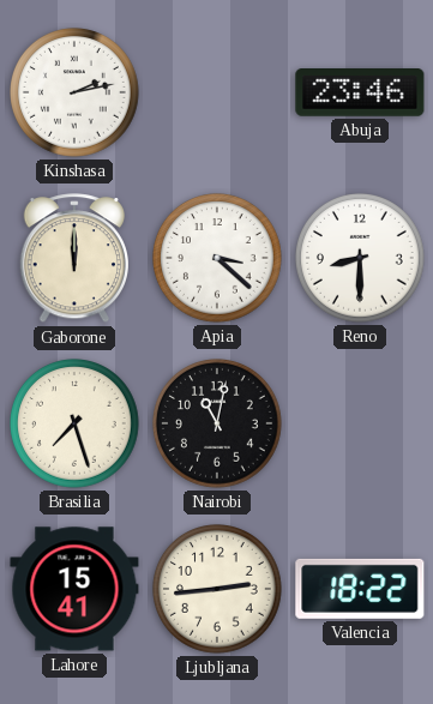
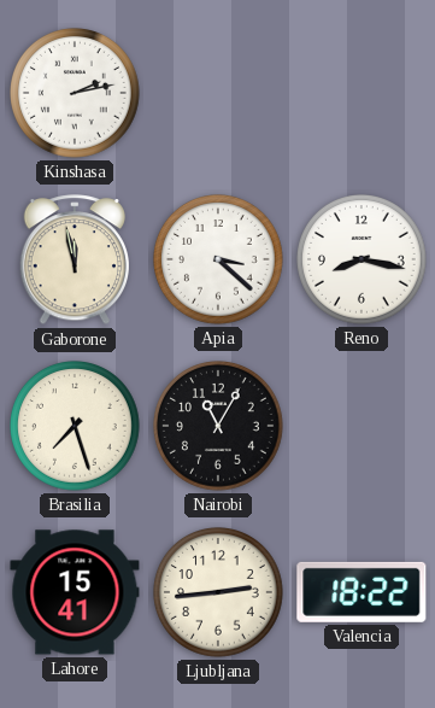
Abuja: 23:46 -> none
Gaborone: 12:00 -> 11:58
Reno: 8:30 -> 8:17
Nairobi: 11:02 -> 11:05
